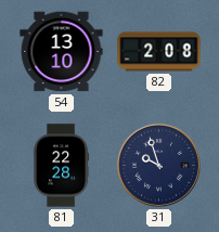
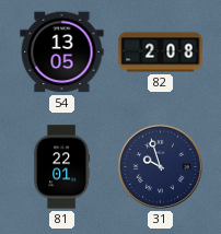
54: 13:10 -> 13:05
81: 22:28 -> 22:01
